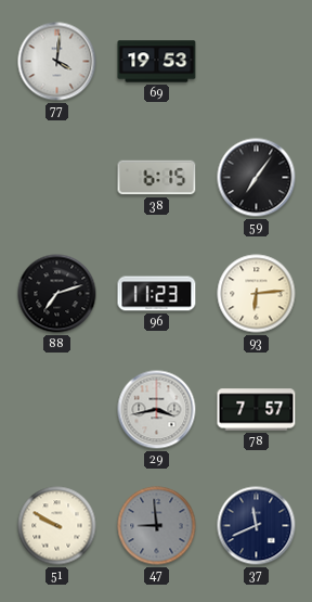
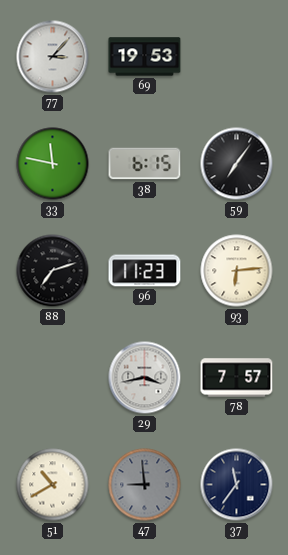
77: 4:01 -> 3:07
33: none -> 11:47
51: 9:50 -> 10:40
37: 11:41 -> 11:36
